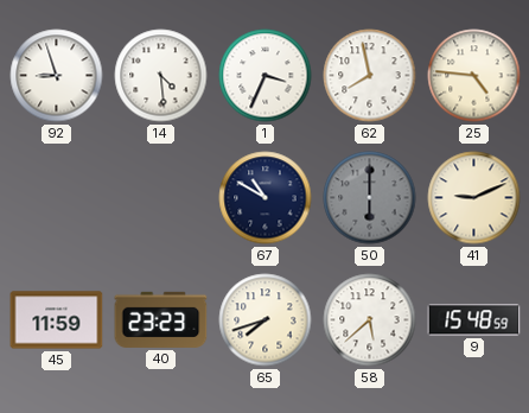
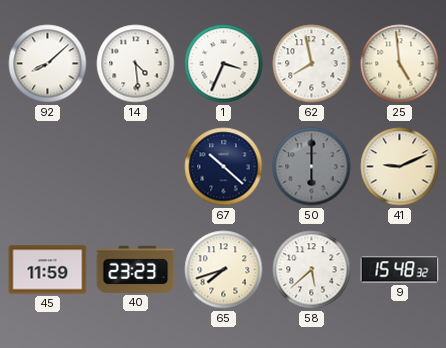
92: 8:57 -> 8:08
25: 4:46 -> 4:59
67: 10:50 -> 10:22
9: 15:48:59 -> 15:48:32
